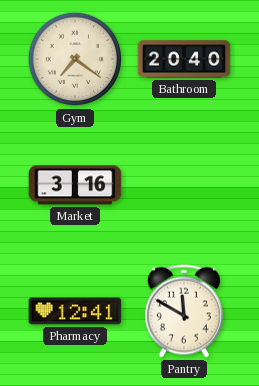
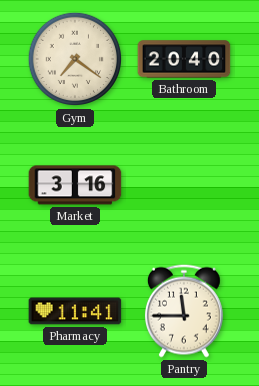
Pharmacy: 12:41 -> 11:41
Pantry: 11:50 -> 11:45
